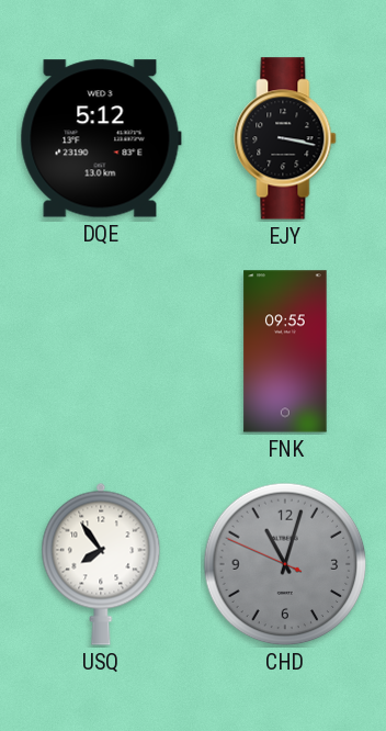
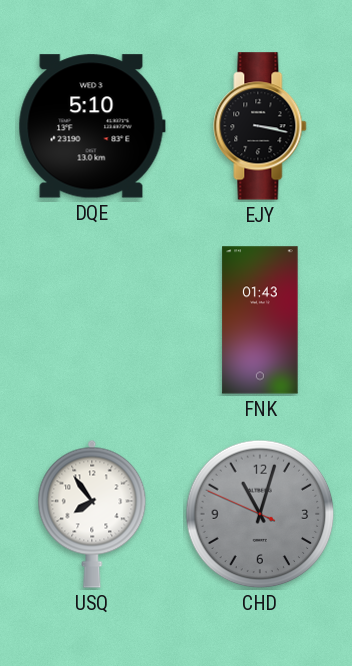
DQE: 5:12 -> 5:10
FNK: 09:55 -> 01:43
